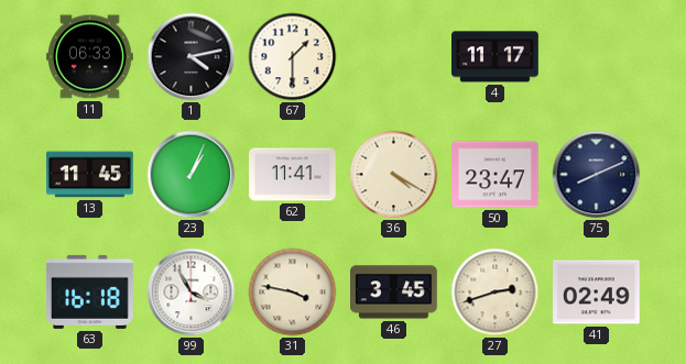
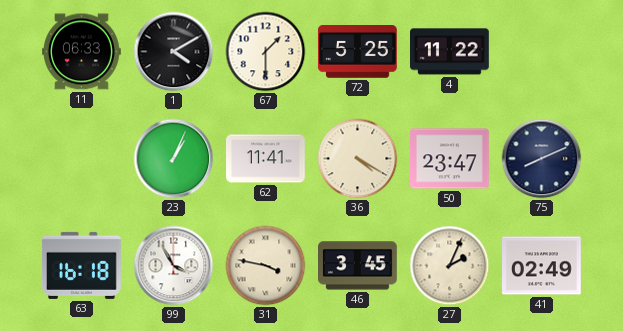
1: 4:13 -> 4:10
72: none -> 5:25
4: 11:17 -> 11:22
13: 11:45 -> none
27: 2:42 -> 2:04
